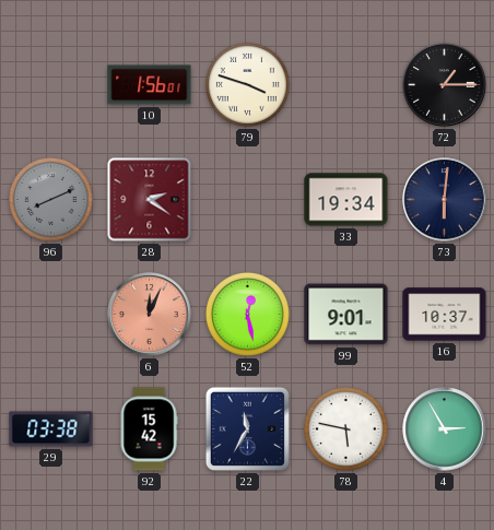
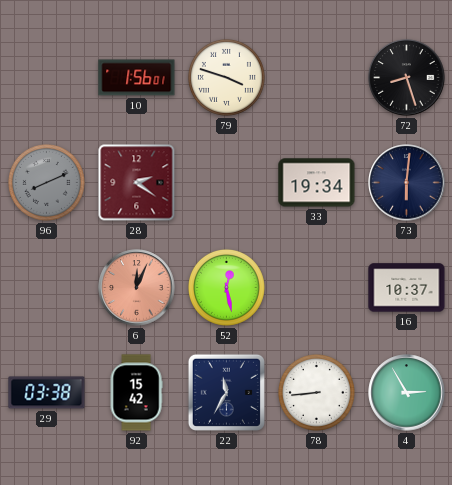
72: 1:15 -> 8:27
99: 9:01 -> none
78: 5:47 -> 8:44
